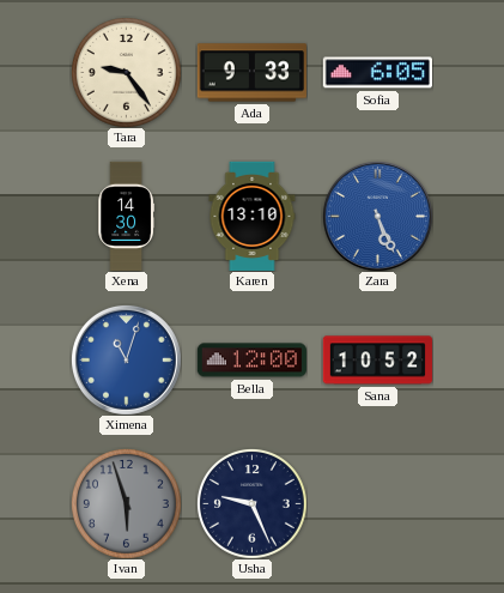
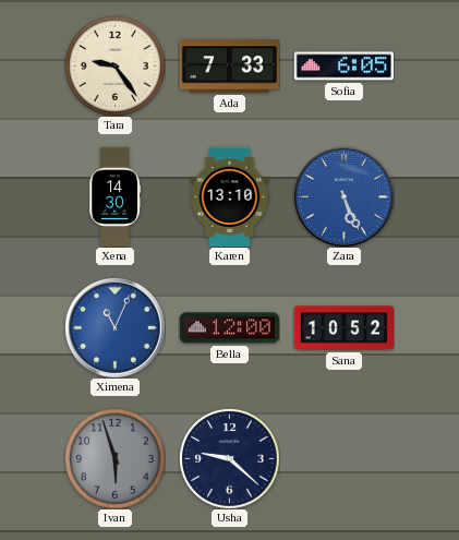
Ada: 9:33 -> 7:33
Ximena: 11:03 -> 11:04
Usha: 9:26 -> 9:22
